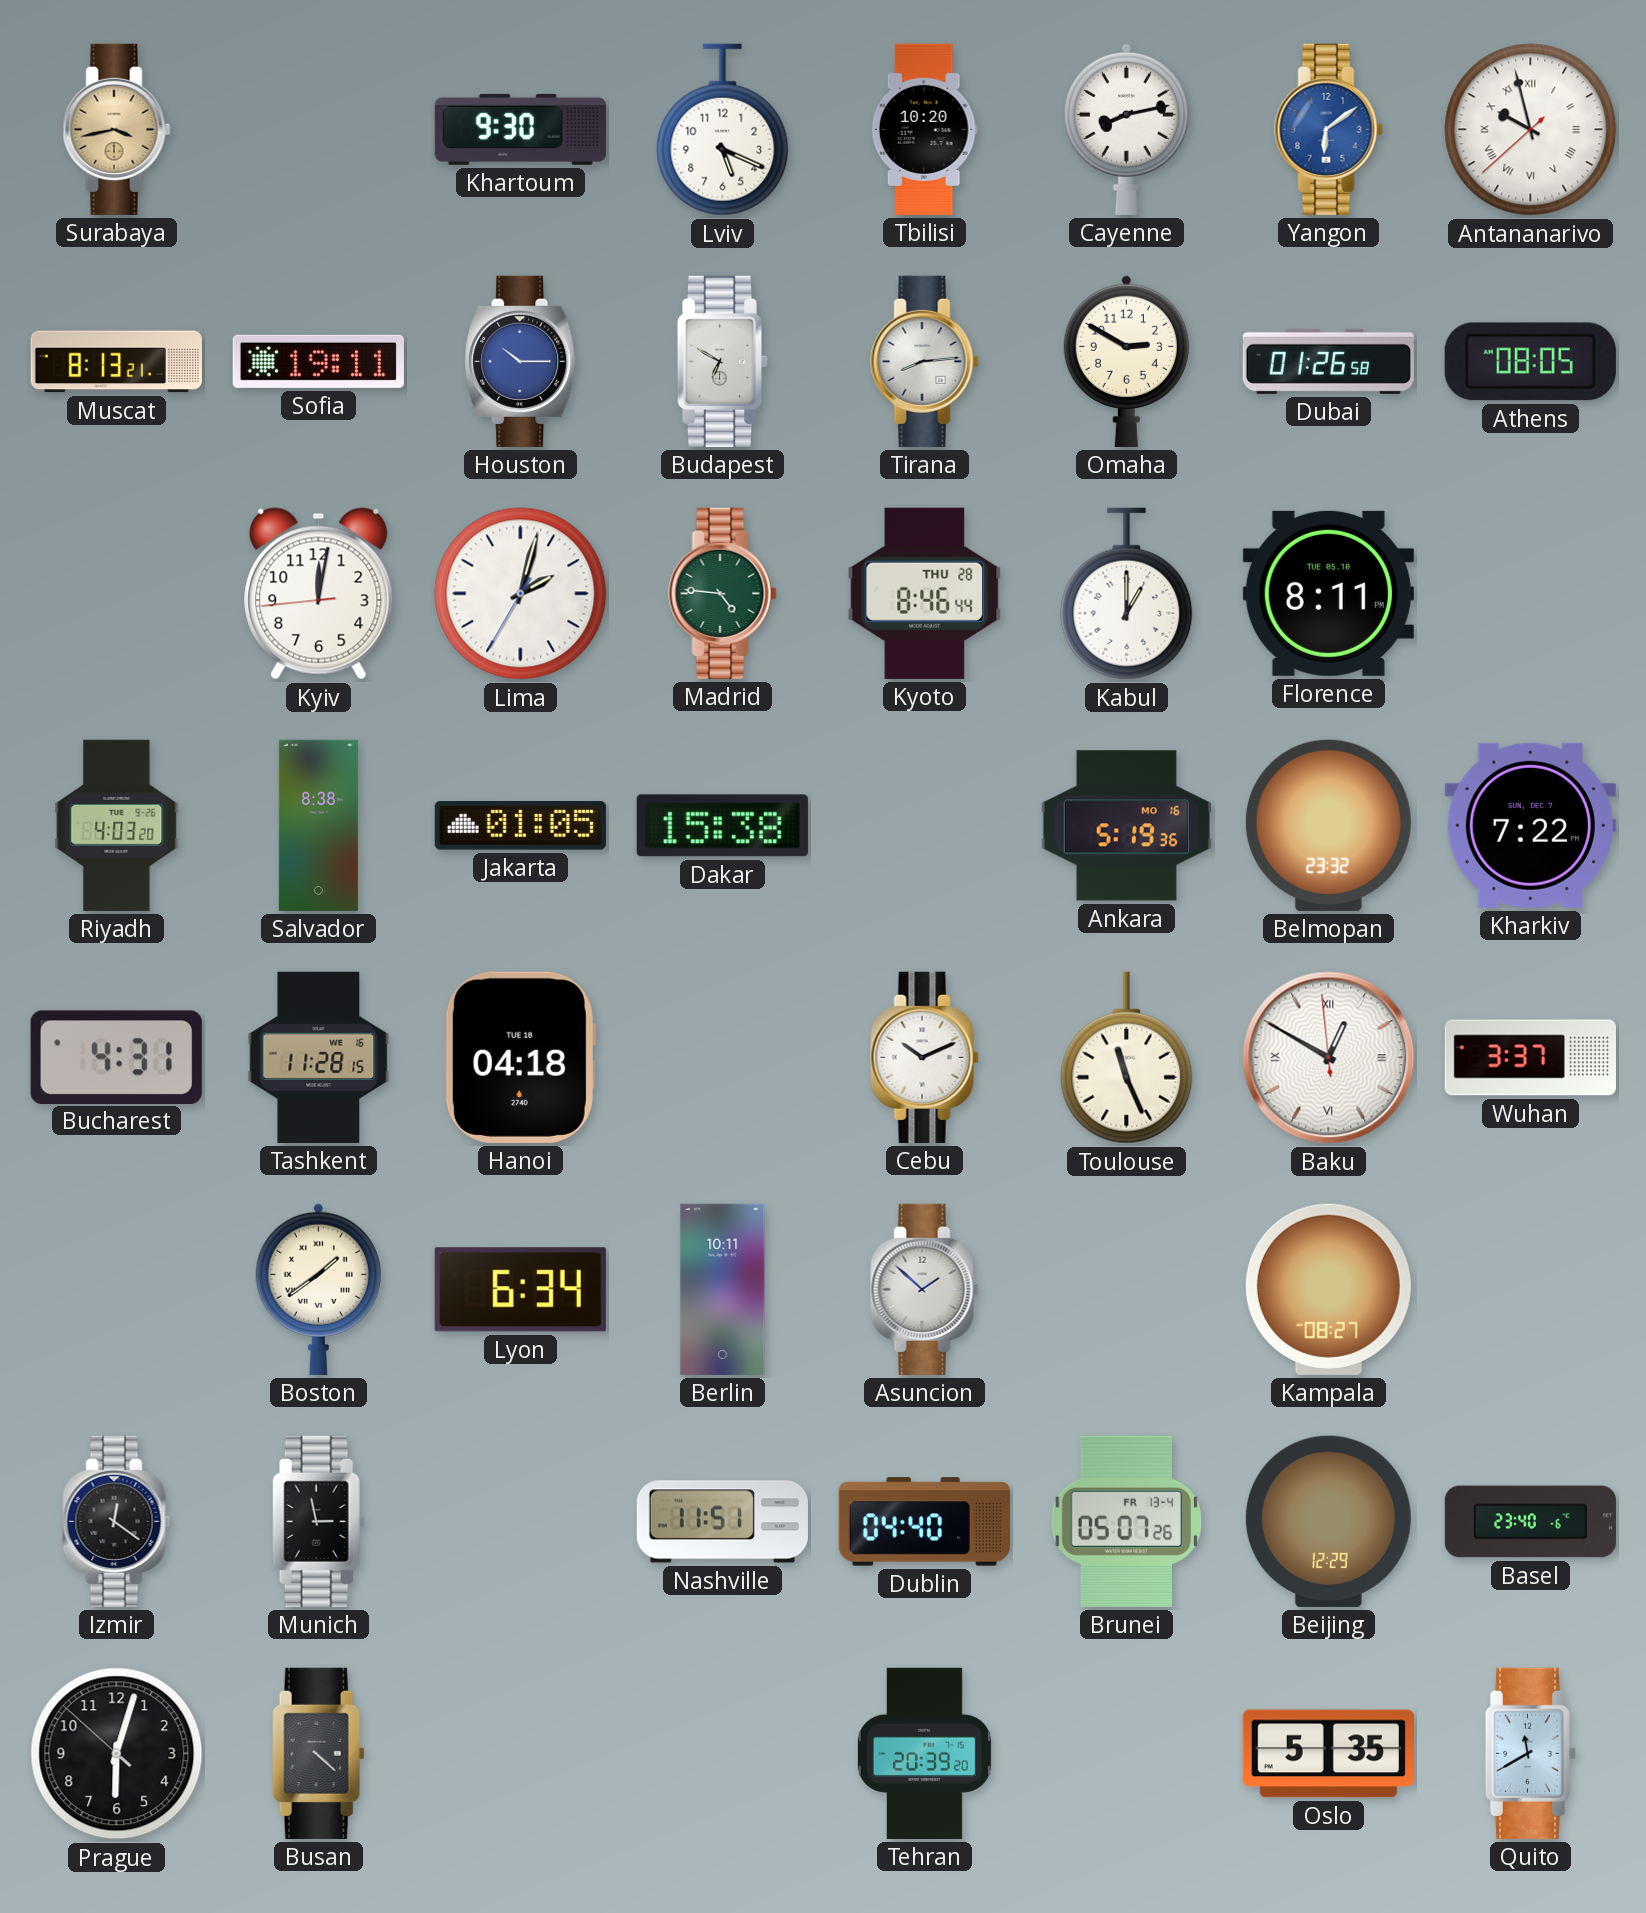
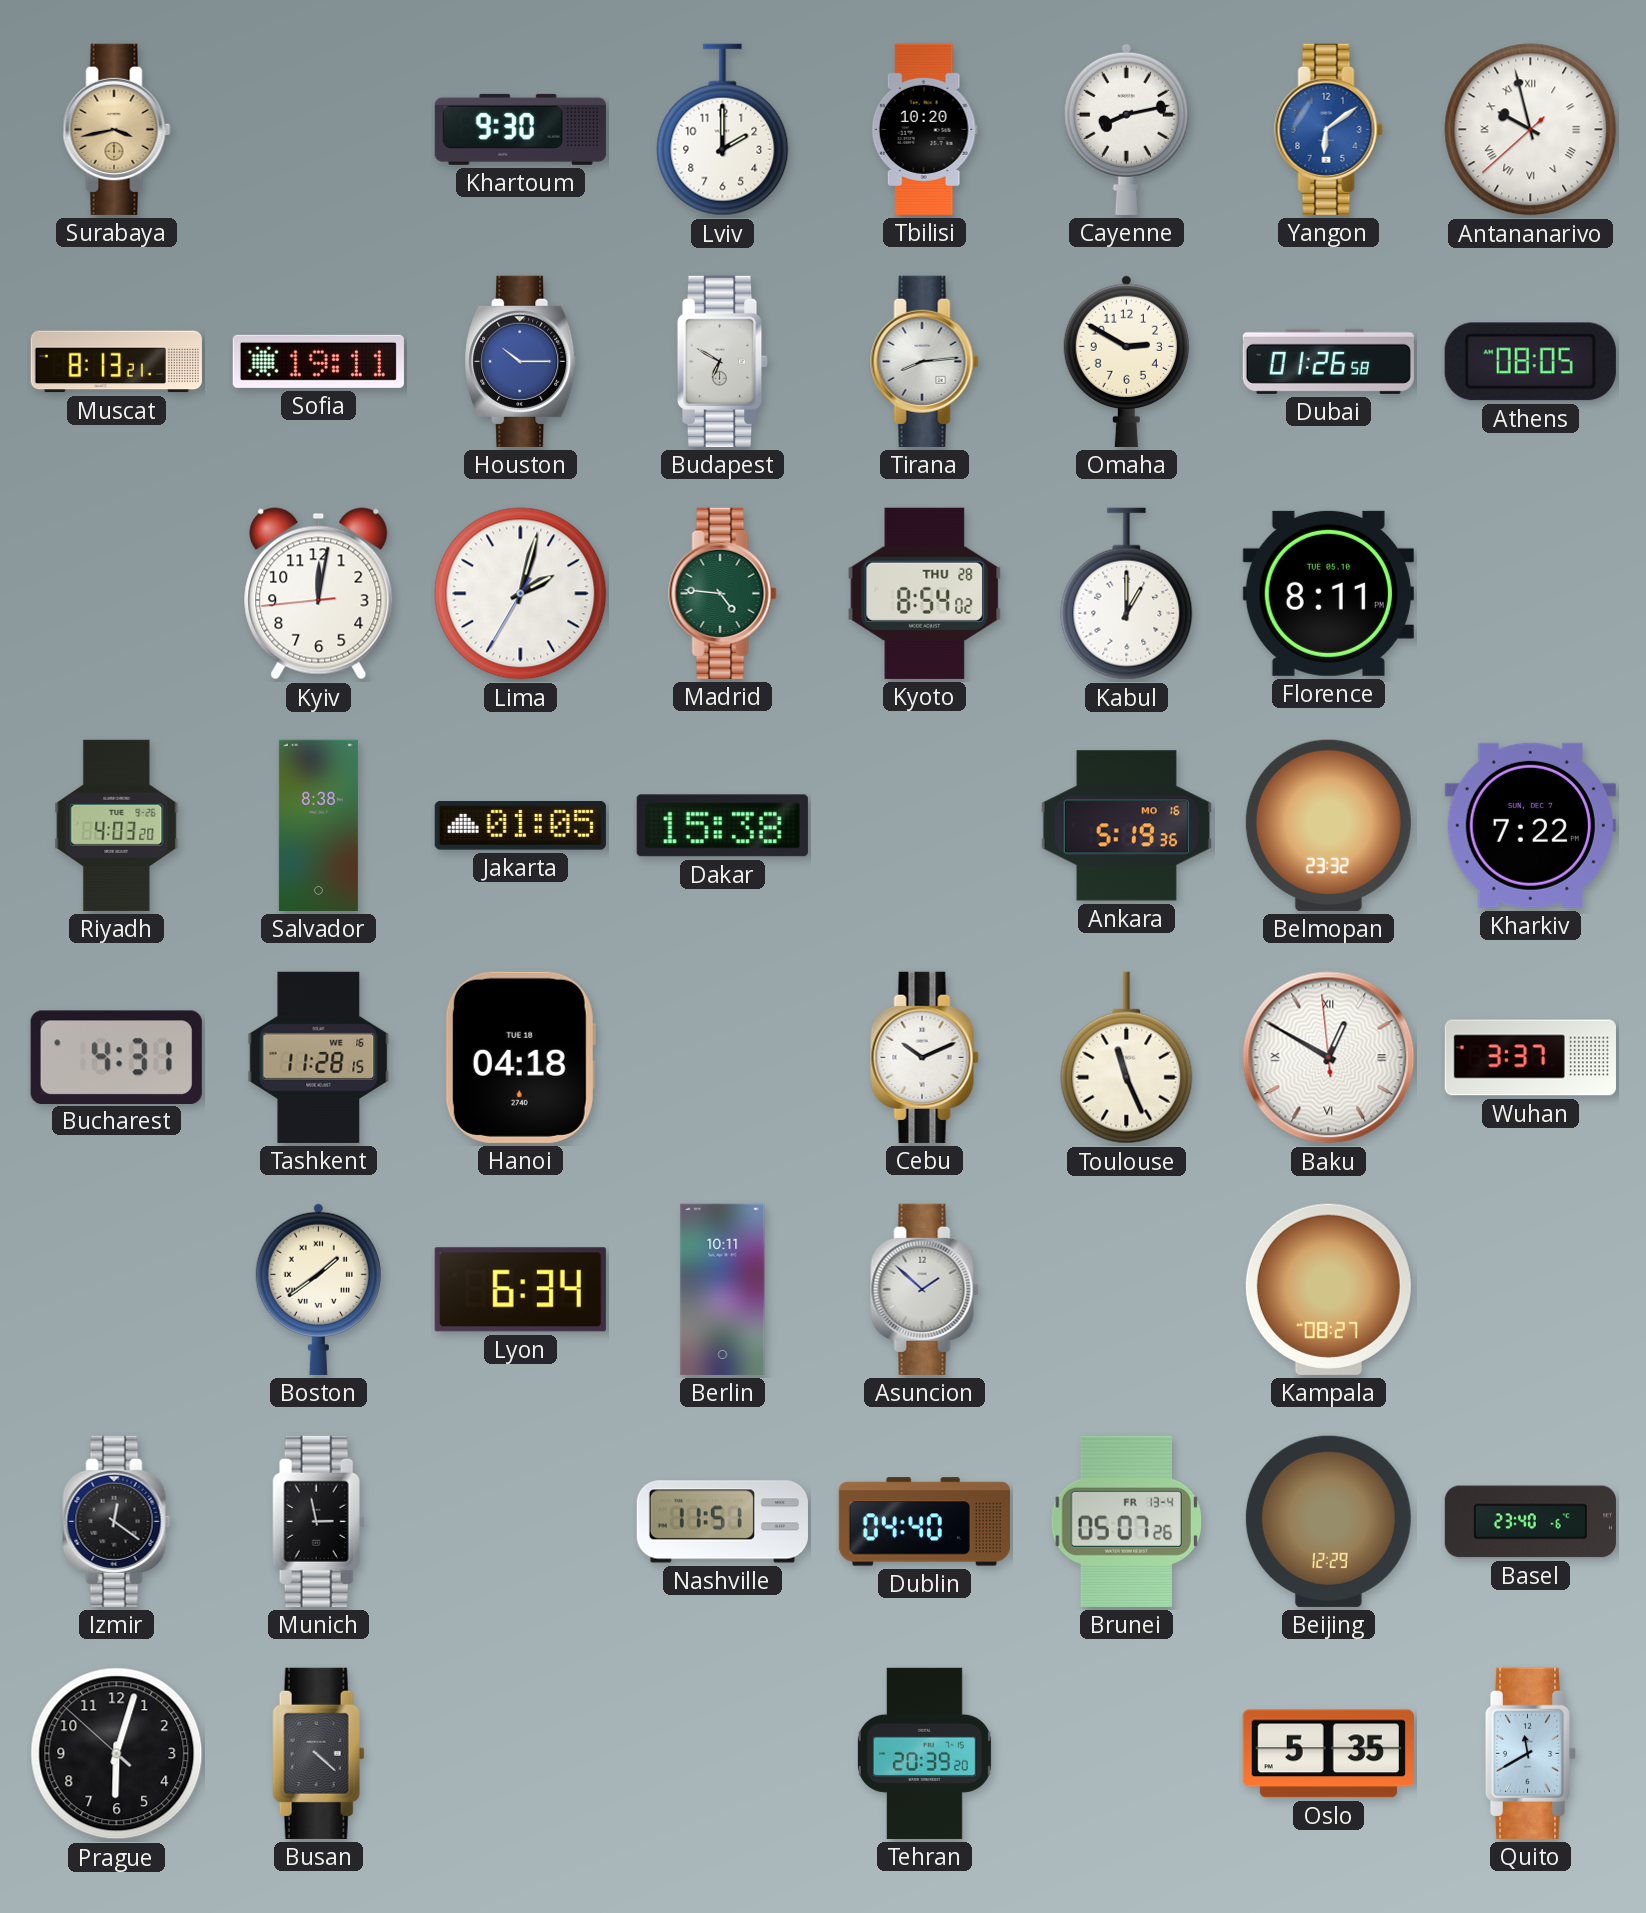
Lviv: 5:19 -> 2:00
Kyoto: 8:46 -> 8:54
